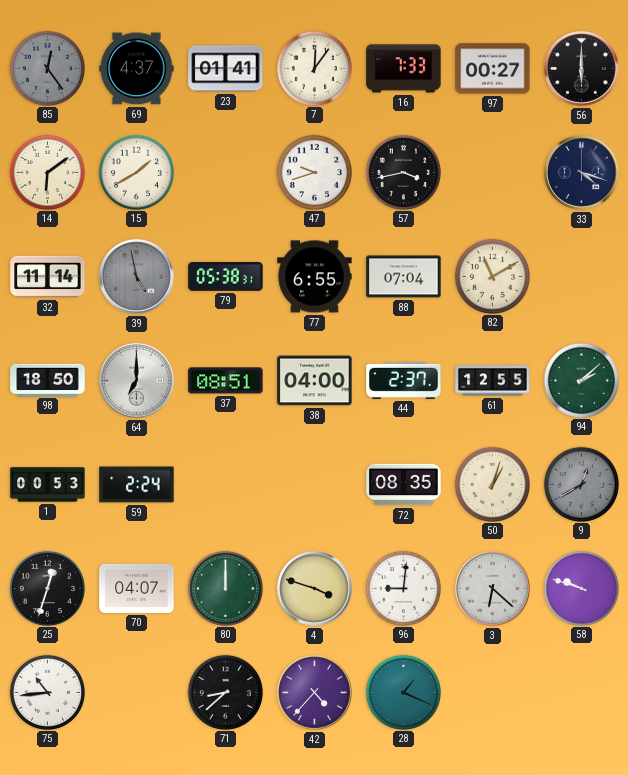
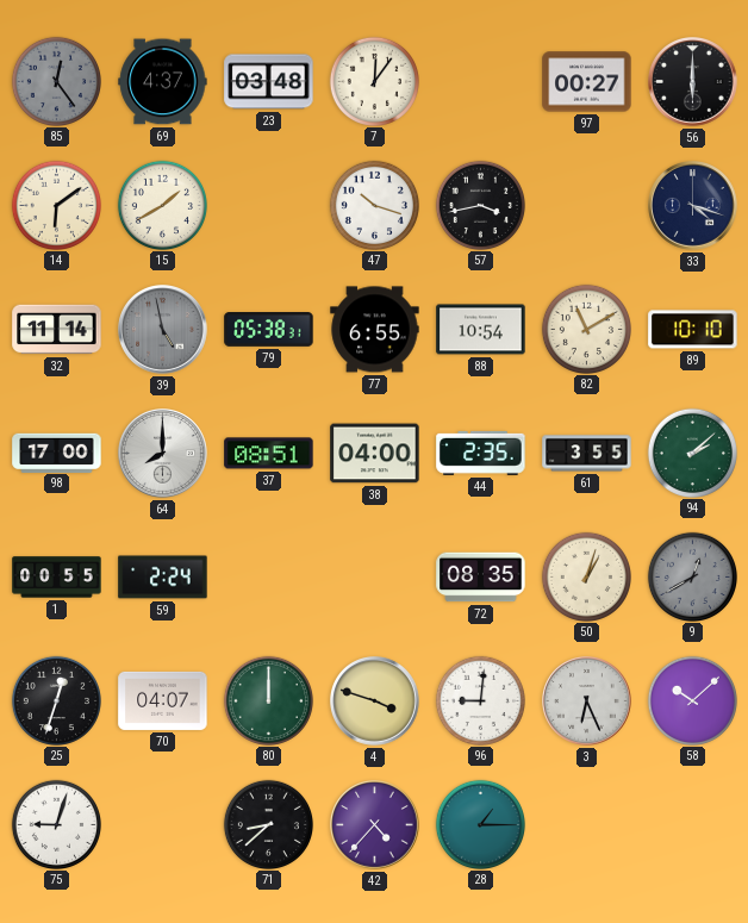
23: 01:41 -> 03:48
16: 7:33 -> none
47: 9:42 -> 10:18
88: 07:04 -> 10:54
89: none -> 10:10
98: 18:50 -> 17:00
64: 7:00 -> 8:00
44: 2:37 -> 2:35
61: 12:55 -> 3:55
1: 00:53 -> 00:55
3: 6:22 -> 6:26
58: 9:48 -> 10:08
75: 10:44 -> 9:03
28: 1:19 -> 1:15
